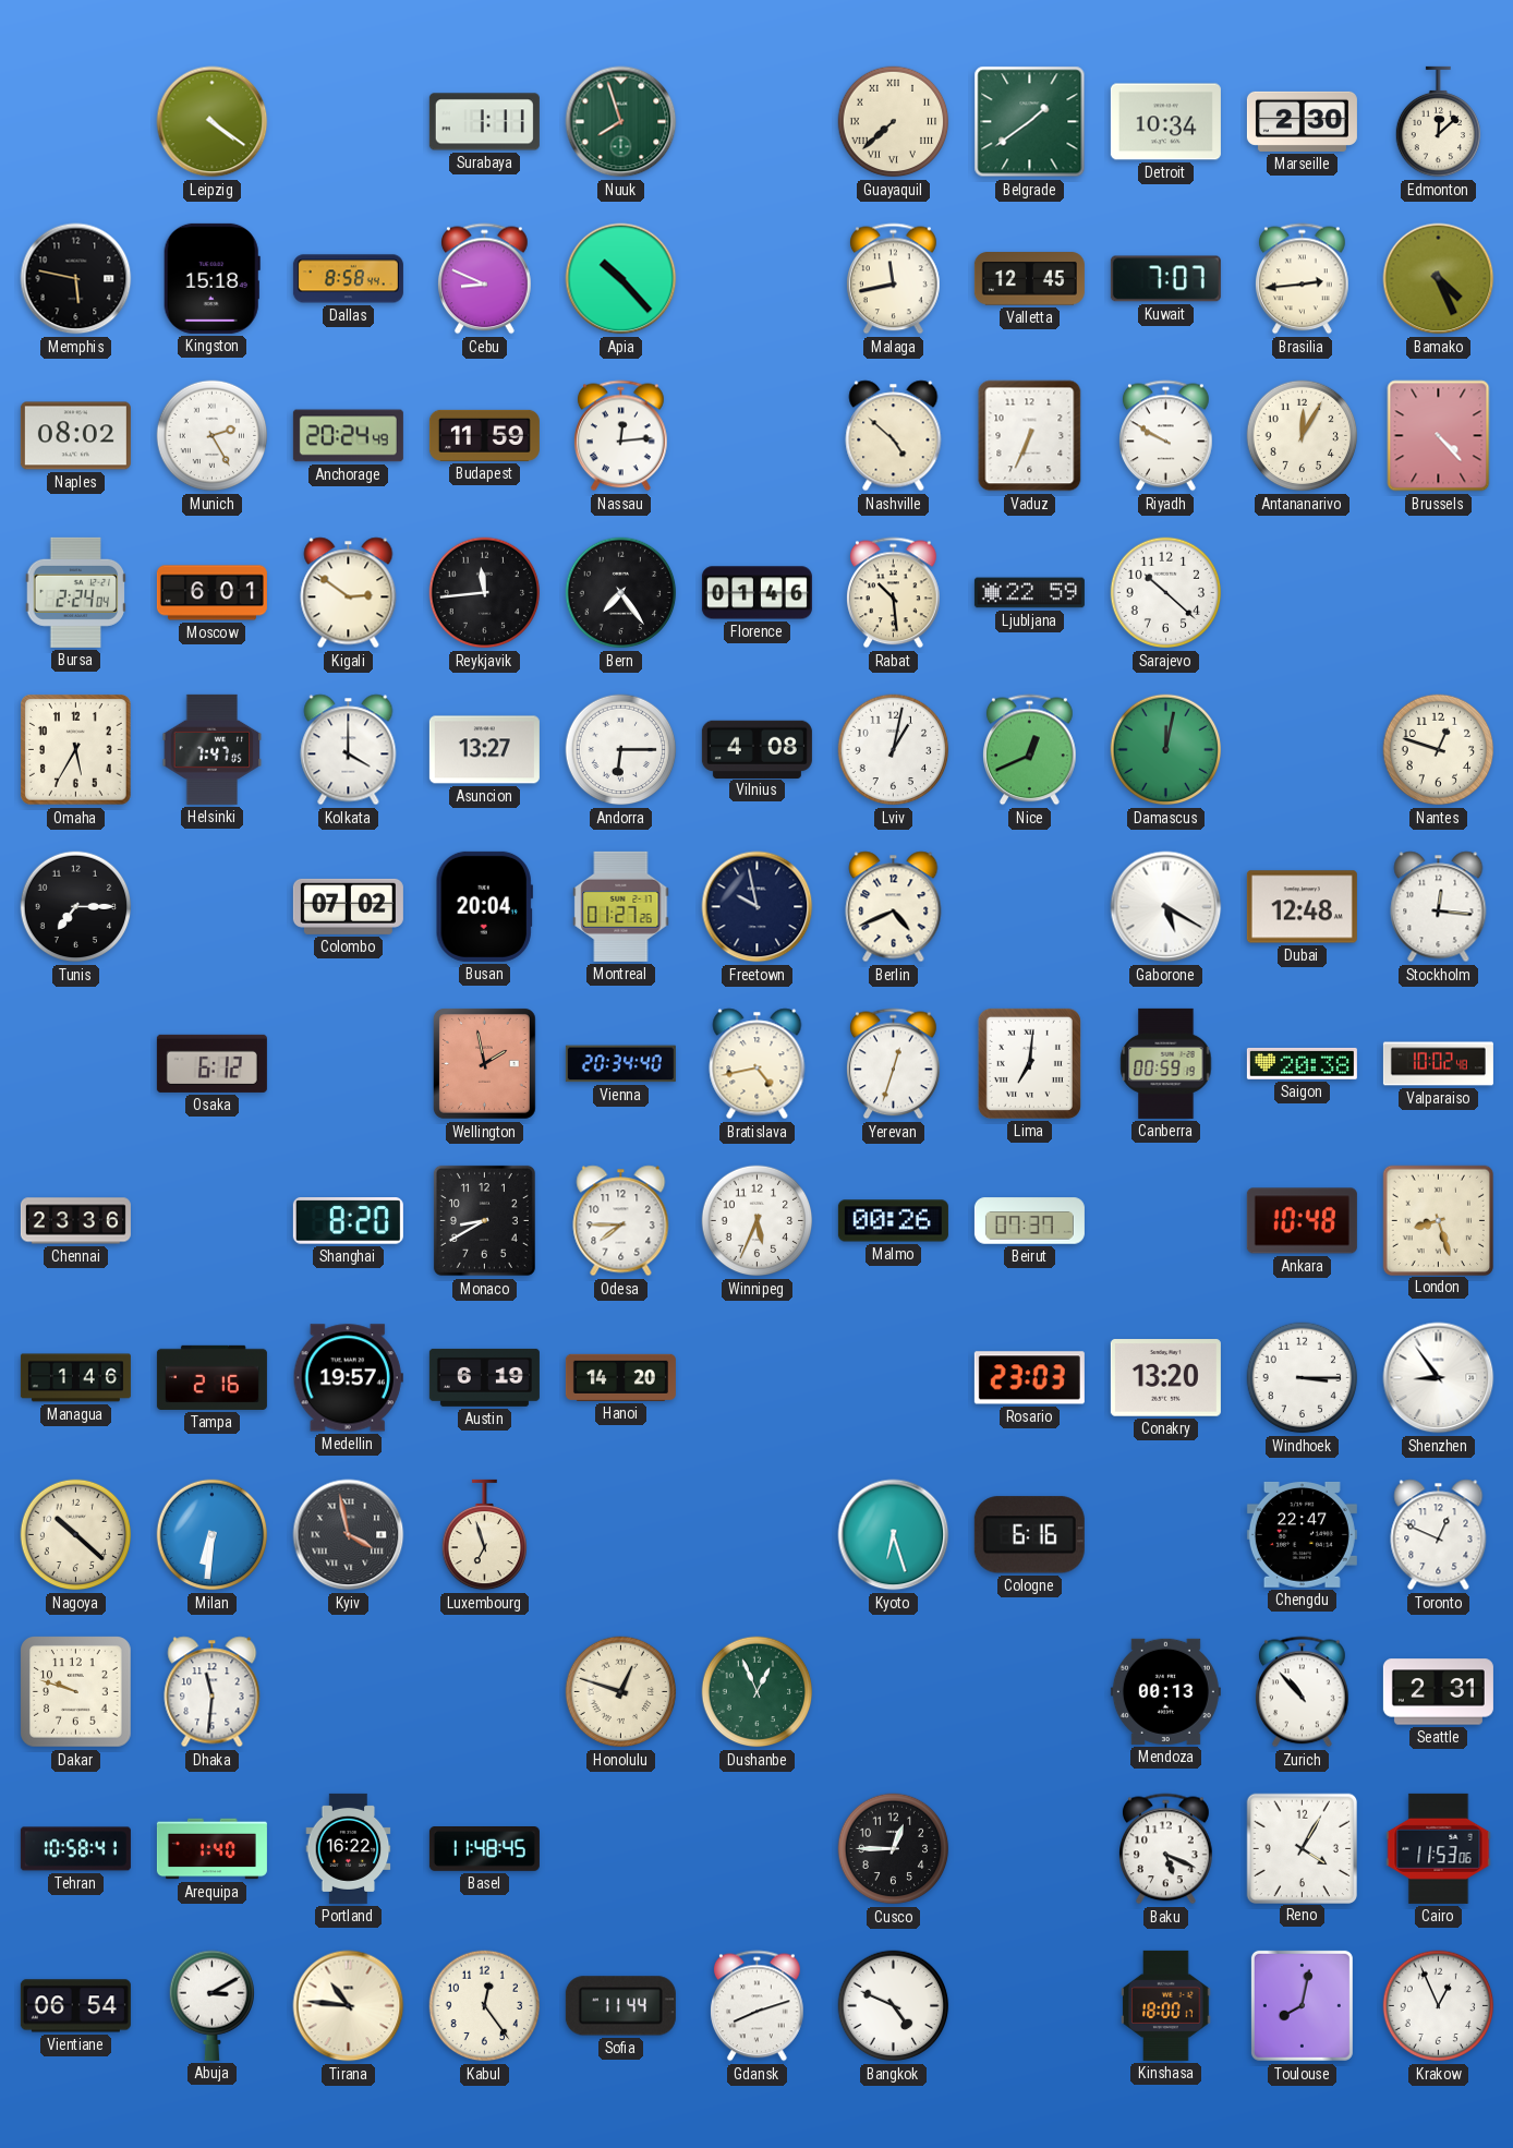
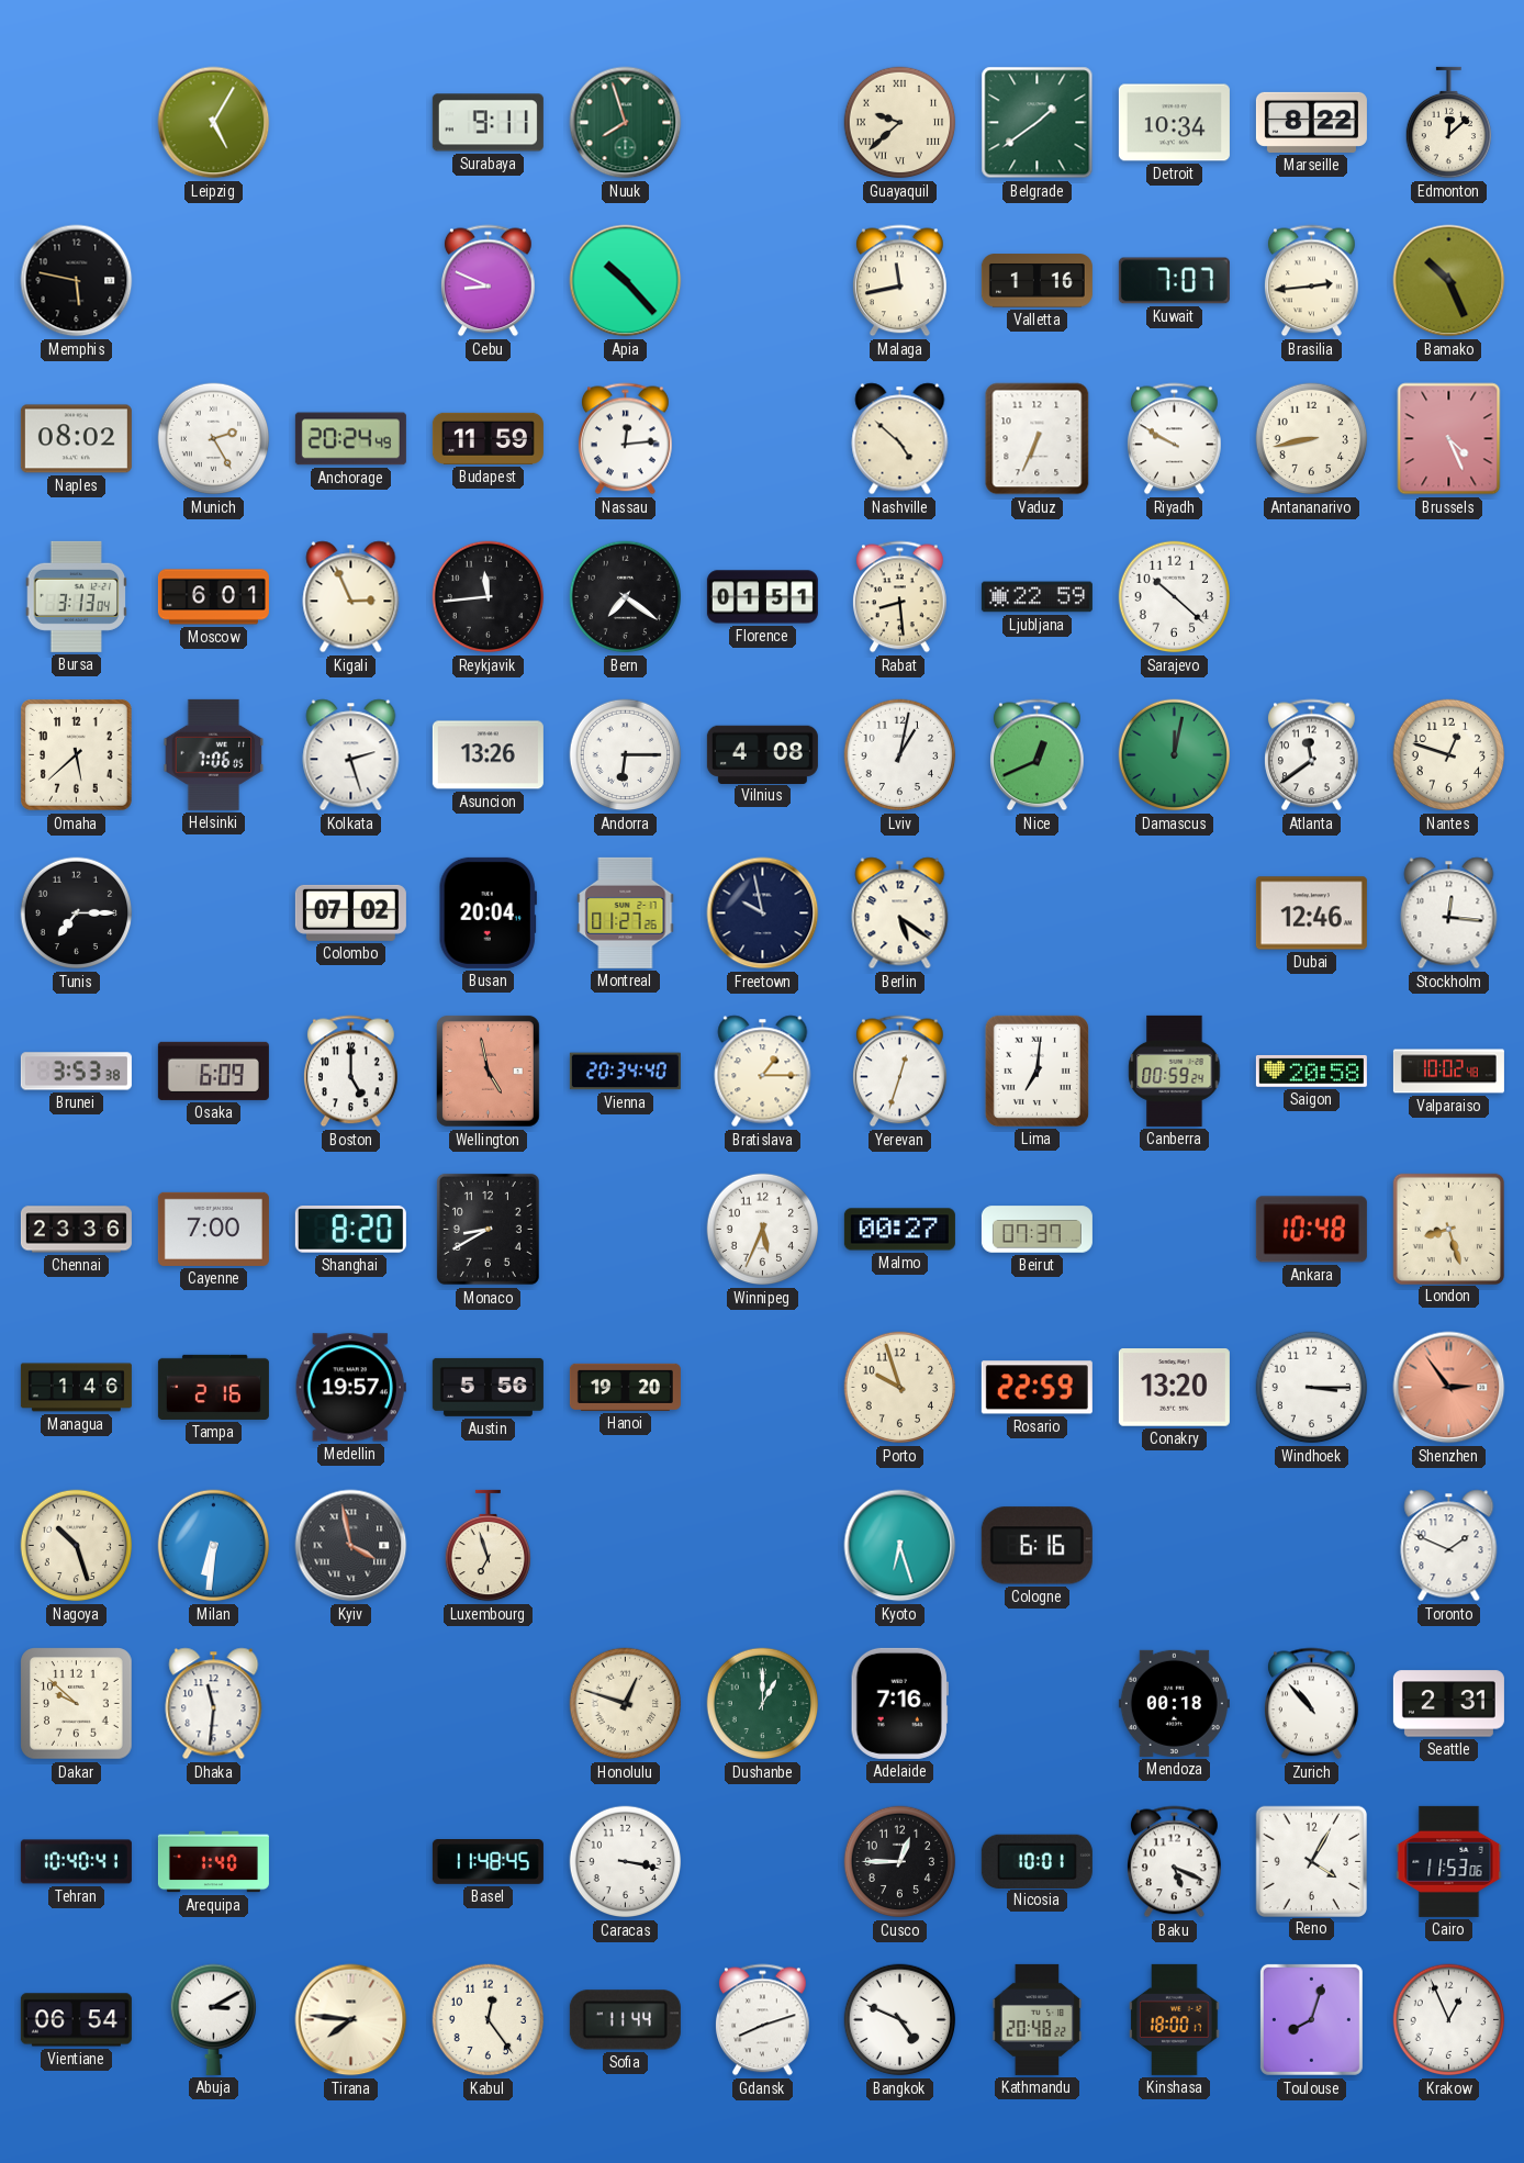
Leipzig: 4:21 -> 5:05
Surabaya: 1:11 -> 9:11
Guayaquil: 7:38 -> 9:38
Marseille: 2:30 -> 8:22
Kingston: 15:18 -> none
Dallas: 8:58 -> none
Valletta: 12:45 -> 1:16
Bamako: 4:26 -> 10:26
Antananarivo: 12:05 -> 8:43
Brussels: 4:23 -> 4:26
Bursa: 2:24 -> 3:13
Kigali: 2:51 -> 2:56
Bern: 7:24 -> 7:21
Florence: 01:46 -> 01:51
Rabat: 10:29 -> 8:29
Omaha: 5:35 -> 5:38
Helsinki: 7:47 -> 7:06
Kolkata: 4:00 -> 2:27
Asuncion: 13:27 -> 13:26
Atlanta: none -> 11:39
Berlin: 4:41 -> 5:21
Gaborone: 5:20 -> none
Dubai: 12:48 -> 12:46
Brunei: none -> 3:53
Osaka: 6:12 -> 6:09
Boston: none -> 5:00
Wellington: 1:58 -> 4:58
Bratislava: 4:43 -> 1:15
Canberra: 00:59:19 -> 00:59:24
Saigon: 20:38 -> 20:58
Cayenne: none -> 7:00
Odesa: 7:45 -> none
Malmo: 00:26 -> 00:27
Austin: 6:19 -> 5:56
Hanoi: 14:20 -> 19:20
Porto: none -> 9:57
Rosario: 23:03 -> 22:59
Shenzhen: 8:54 -> 2:54
Shenzhen dial: white -> salmon
Nagoya: 10:22 -> 10:27
Chengdu: 22:47 -> none
Toronto: 12:49 -> 1:49
Dakar: 9:48 -> 9:52
Dushanbe: 12:56 -> 1:00
Adelaide: none -> 7:16
Mendoza: 00:13 -> 00:18
Tehran: 10:58 -> 10:40
Portland: 16:22 -> none
Caracas: none -> 3:17
Nicosia: none -> 10:01
Tirana: 10:46 -> 7:46
Kathmandu: none -> 20:48
Toulouse: 8:02 -> 8:03
